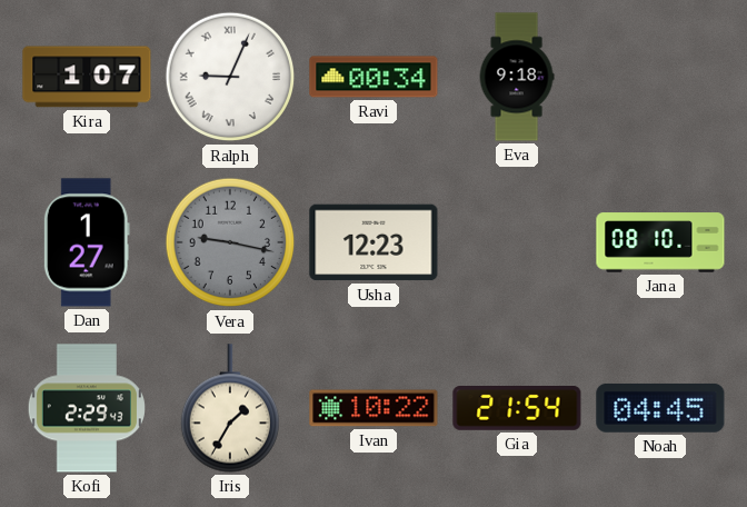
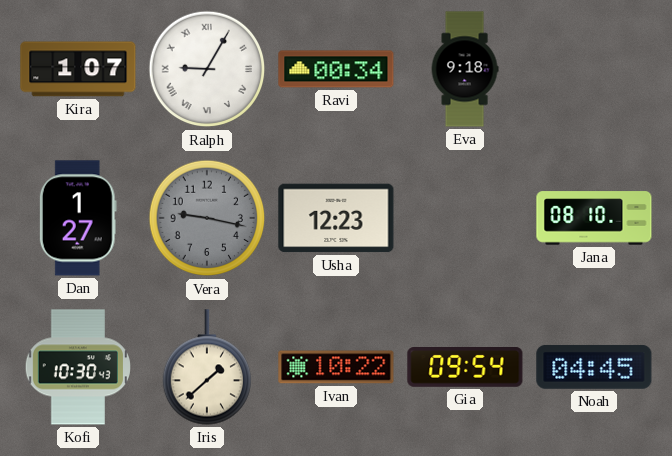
Ralph: 9:04 -> 9:05
Kofi: 2:29 -> 10:30
Iris: 1:35 -> 1:38
Gia: 21:54 -> 09:54
